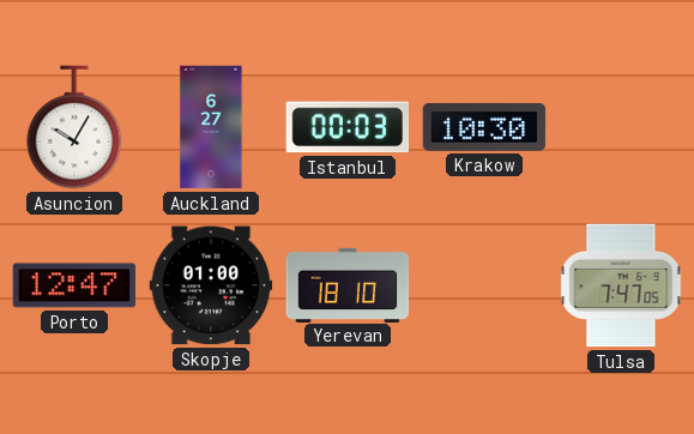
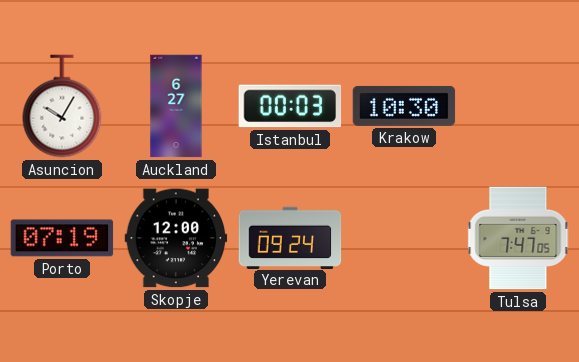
Porto: 12:47 -> 07:19
Skopje: 01:00 -> 12:00
Yerevan: 18:10 -> 09:24
